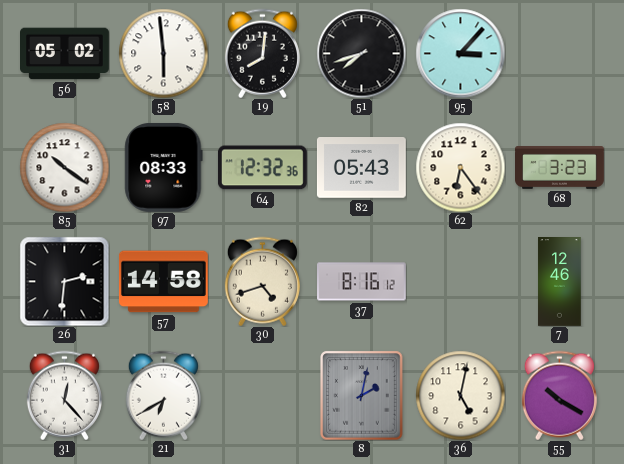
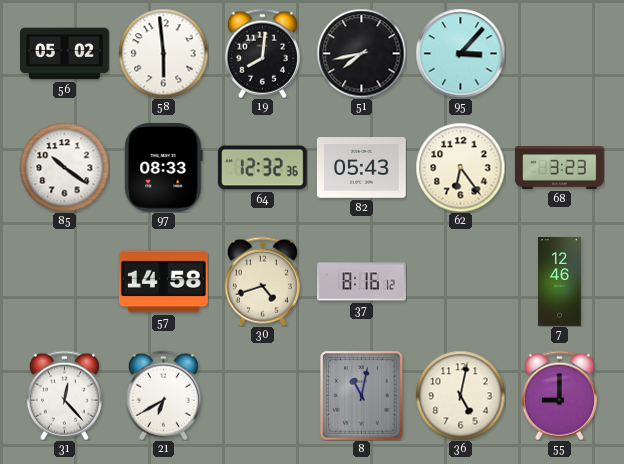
51: 7:42 -> 7:43
26: 2:31 -> none
8: 2:02 -> 11:02
55: 10:20 -> 9:00
